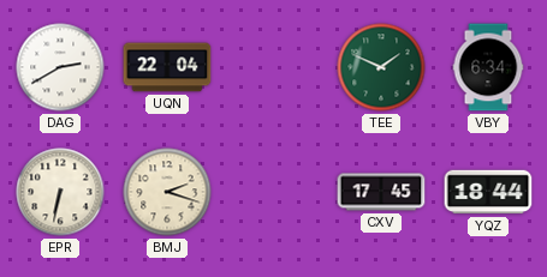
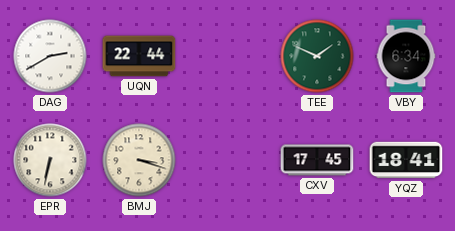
UQN: 22:04 -> 22:44
BMJ: 2:18 -> 3:18
YQZ: 18:44 -> 18:41
